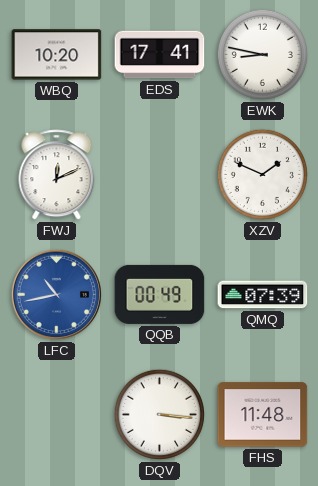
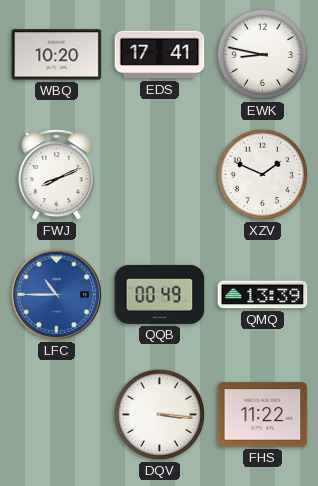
FWJ: 12:11 -> 8:11
LFC: 10:43 -> 10:45
QMQ: 07:39 -> 13:39
FHS: 11:48 -> 11:22
